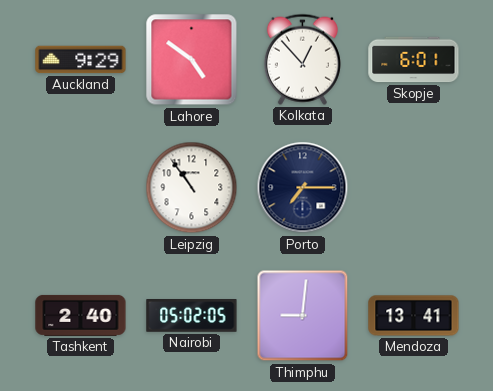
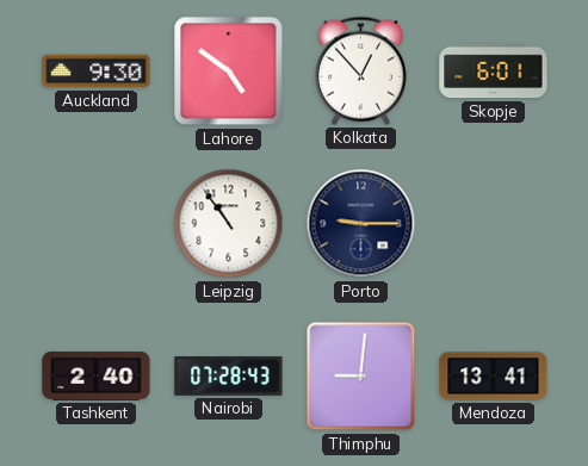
Auckland: 9:29 -> 9:30
Porto: 7:15 -> 9:15
Nairobi: 05:02 -> 07:28
